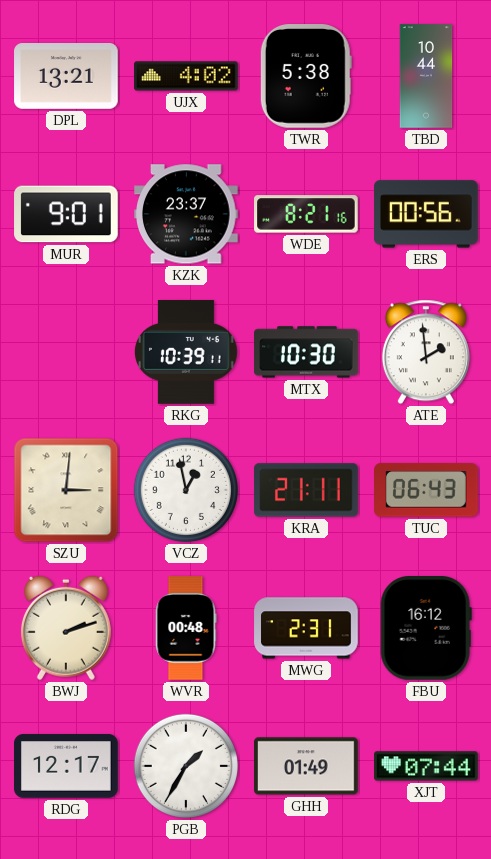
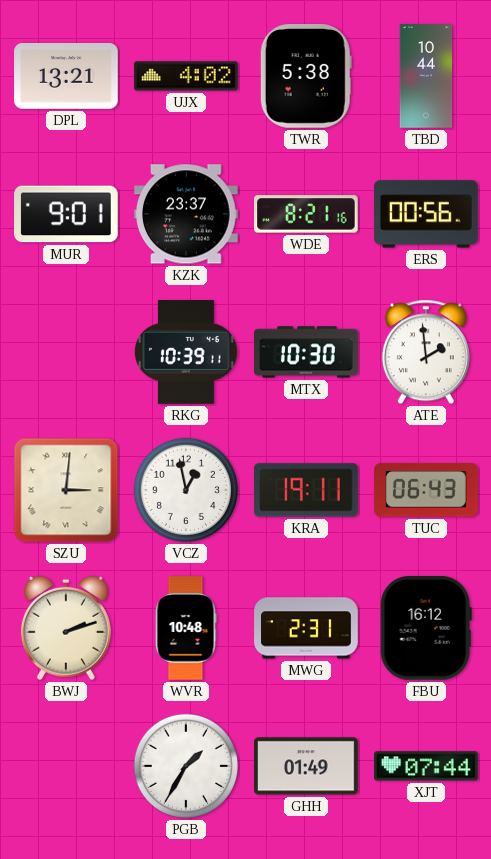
KRA: 21:11 -> 19:11
WVR: 00:48 -> 10:48
RDG: 12:17 -> none
